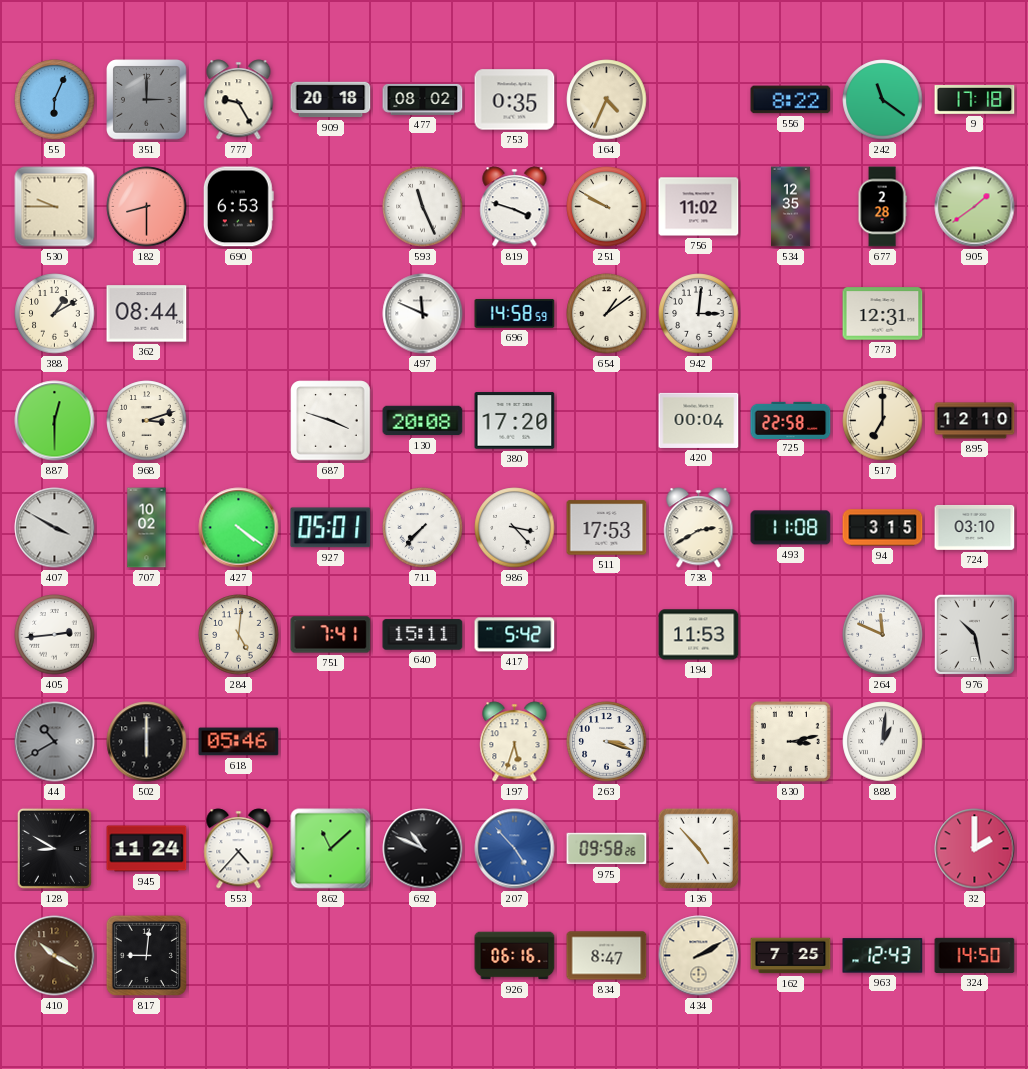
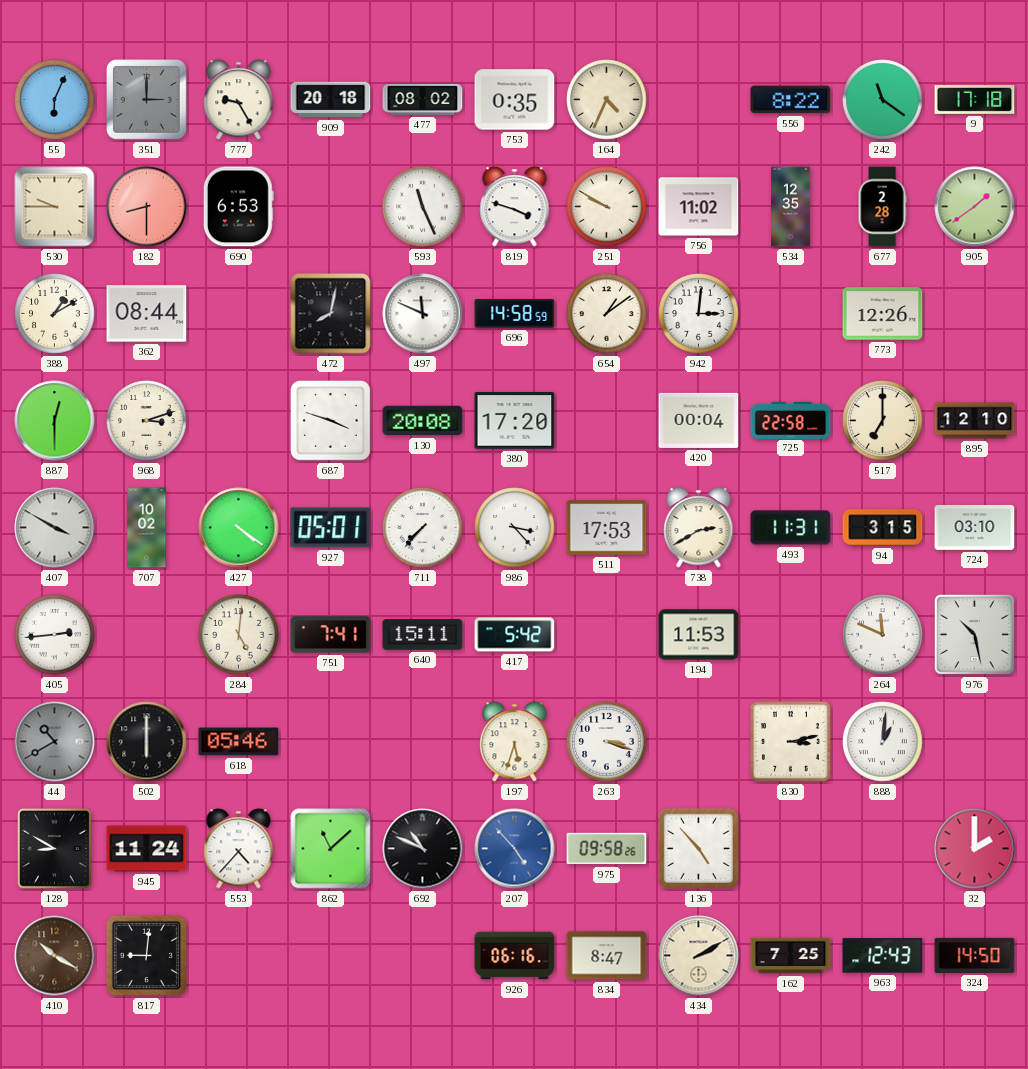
472: none -> 8:02
773: 12:31 -> 12:26
493: 11:08 -> 11:31
